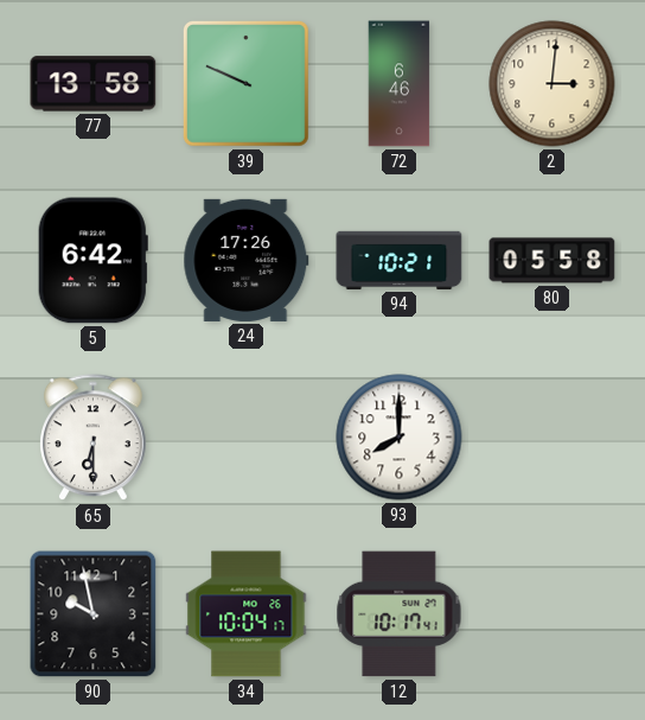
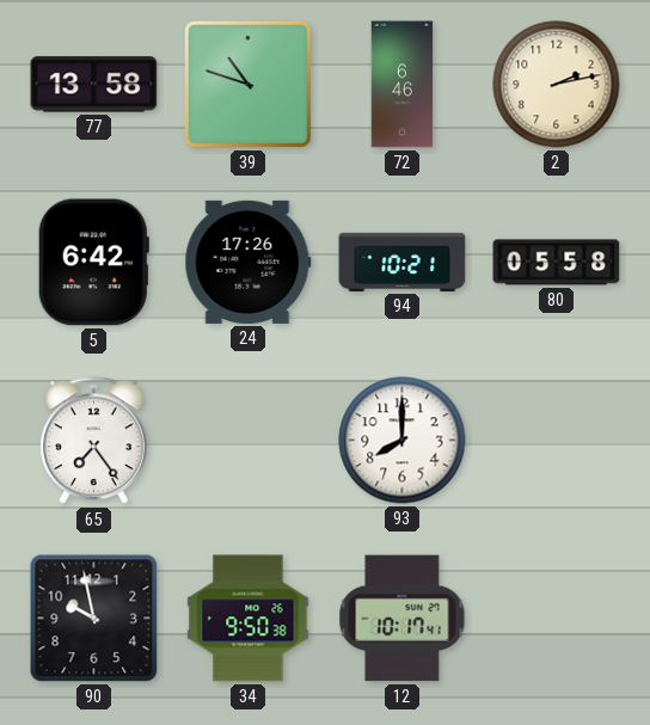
39: 9:49 -> 10:48
2: 3:01 -> 2:13
65: 6:30 -> 7:24
34: 10:04 -> 9:50
